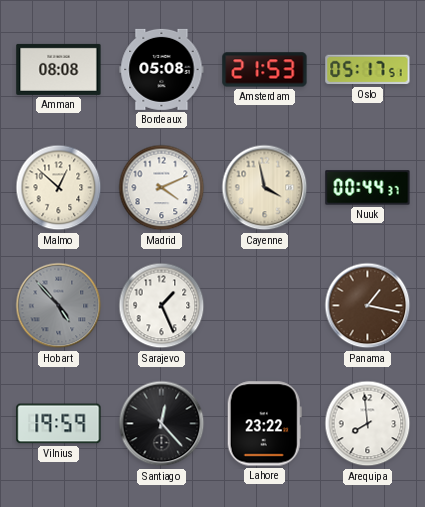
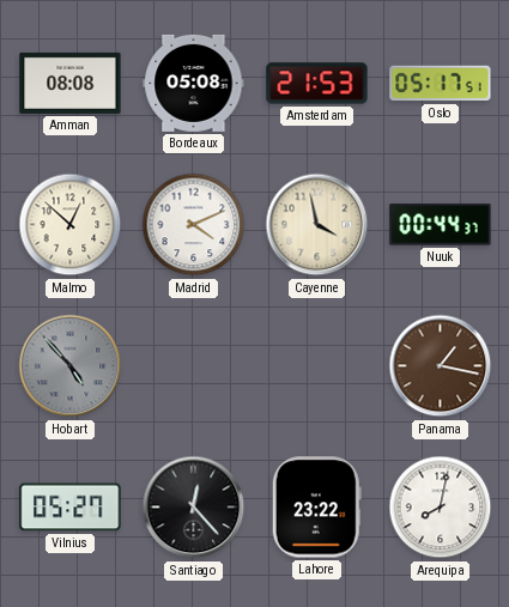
Sarajevo: 1:26 -> none
Vilnius: 19:59 -> 05:27
Arequipa: 7:59 -> 8:02
